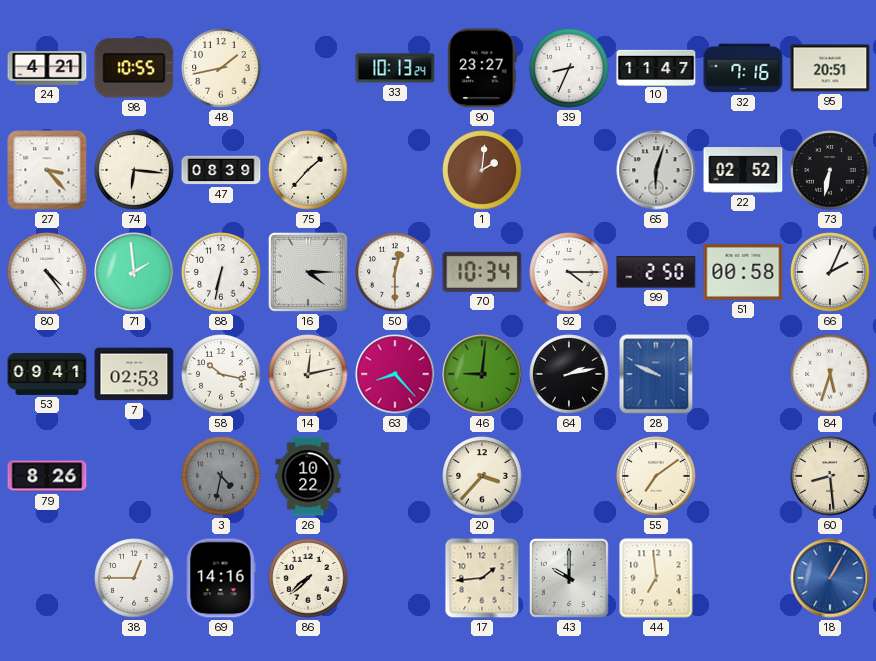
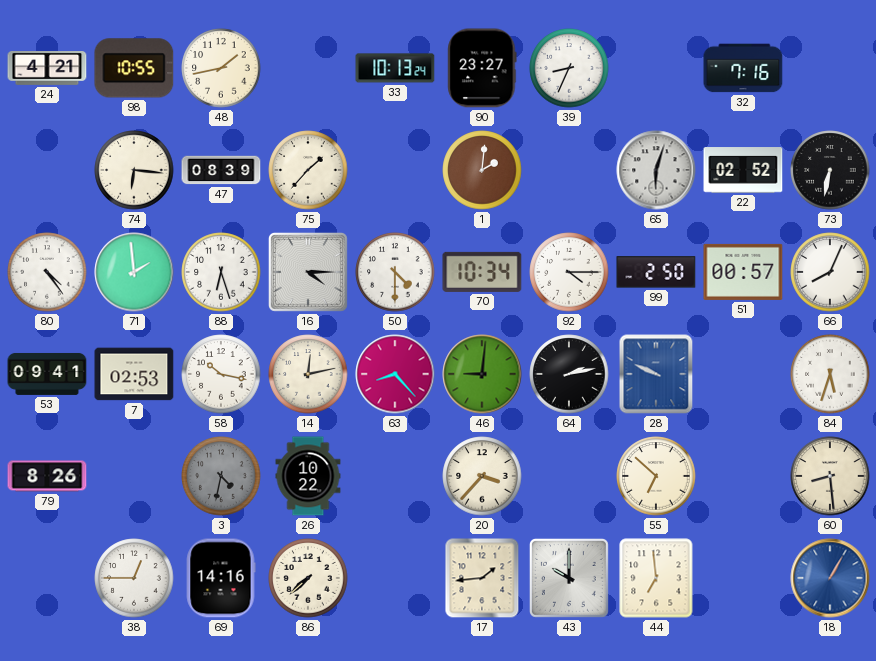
10: 11:47 -> none
95: 20:51 -> none
27: 3:23 -> none
88: 6:32 -> 6:27
50: 12:30 -> 4:30
51: 00:58 -> 00:57
66: 2:04 -> 8:04
55: 7:09 -> 6:52
